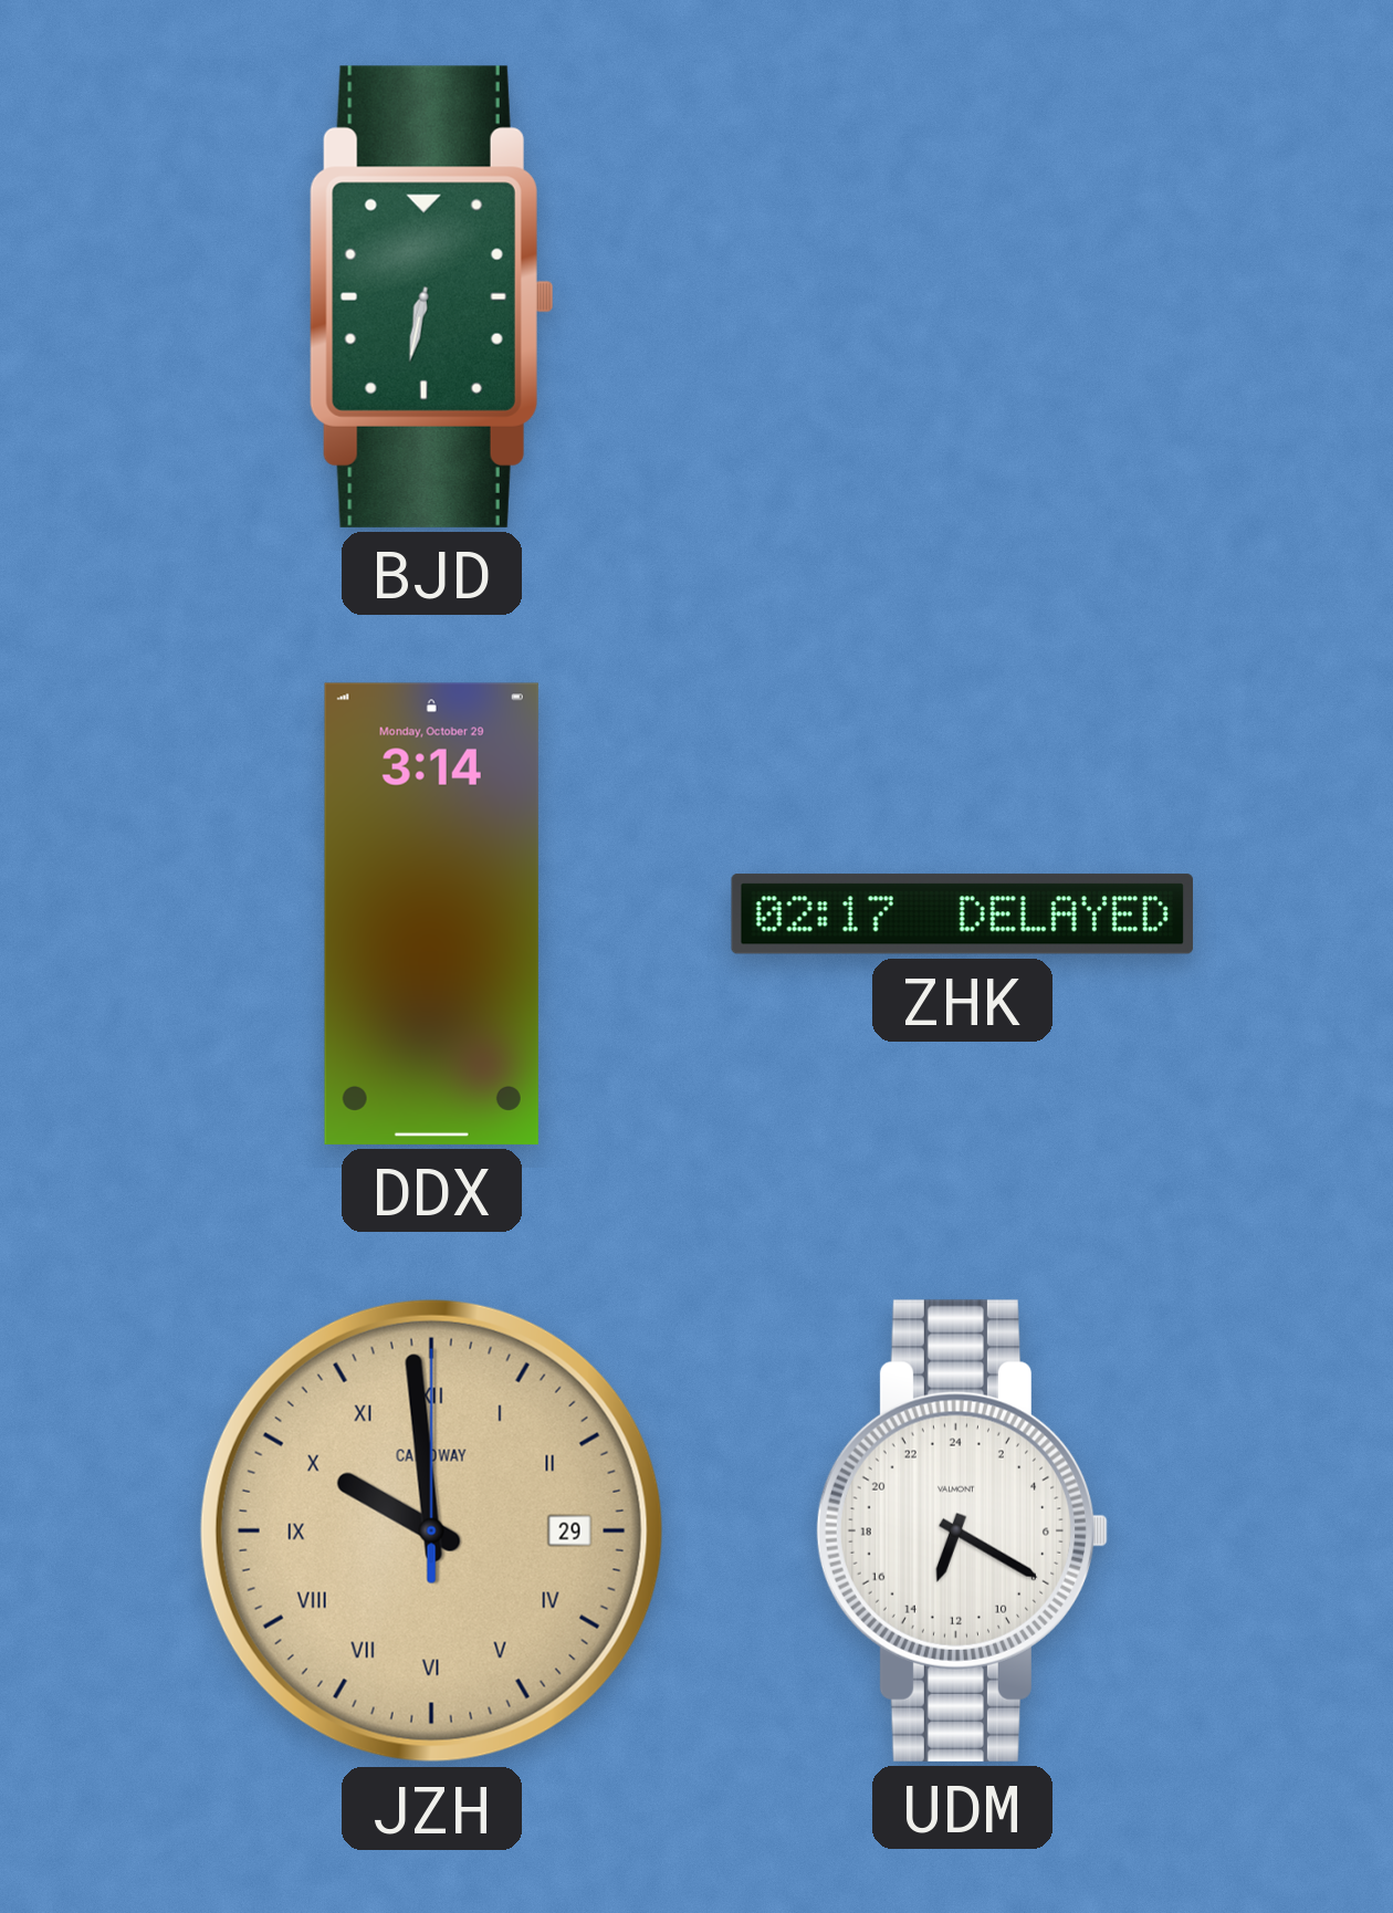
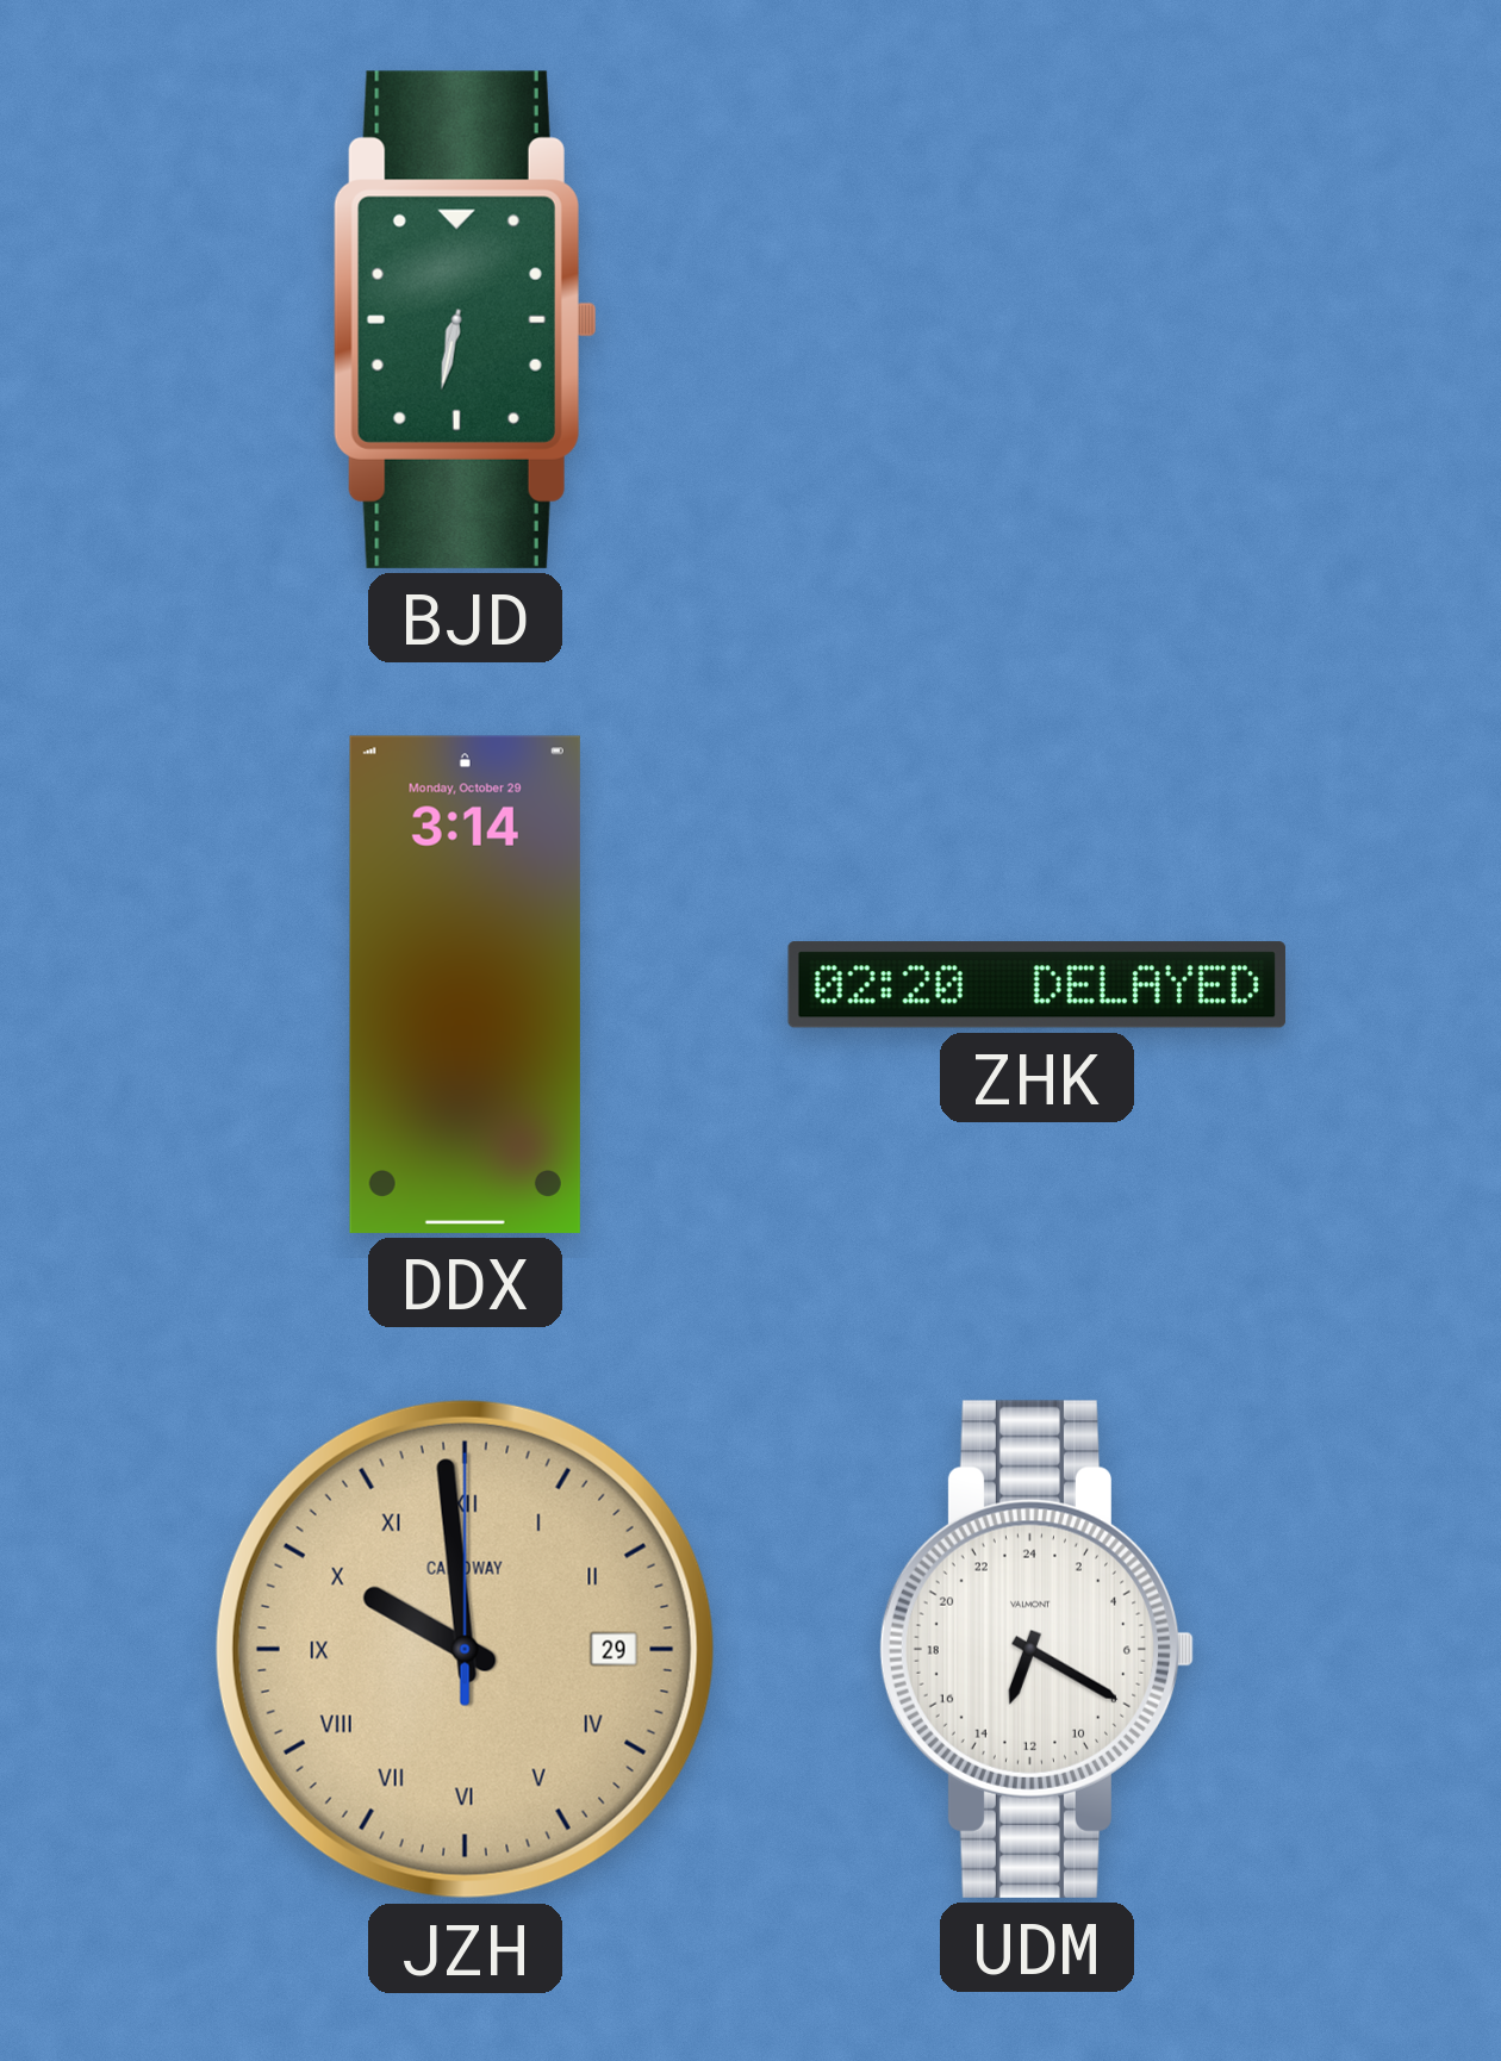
ZHK: 02:17 -> 02:20
